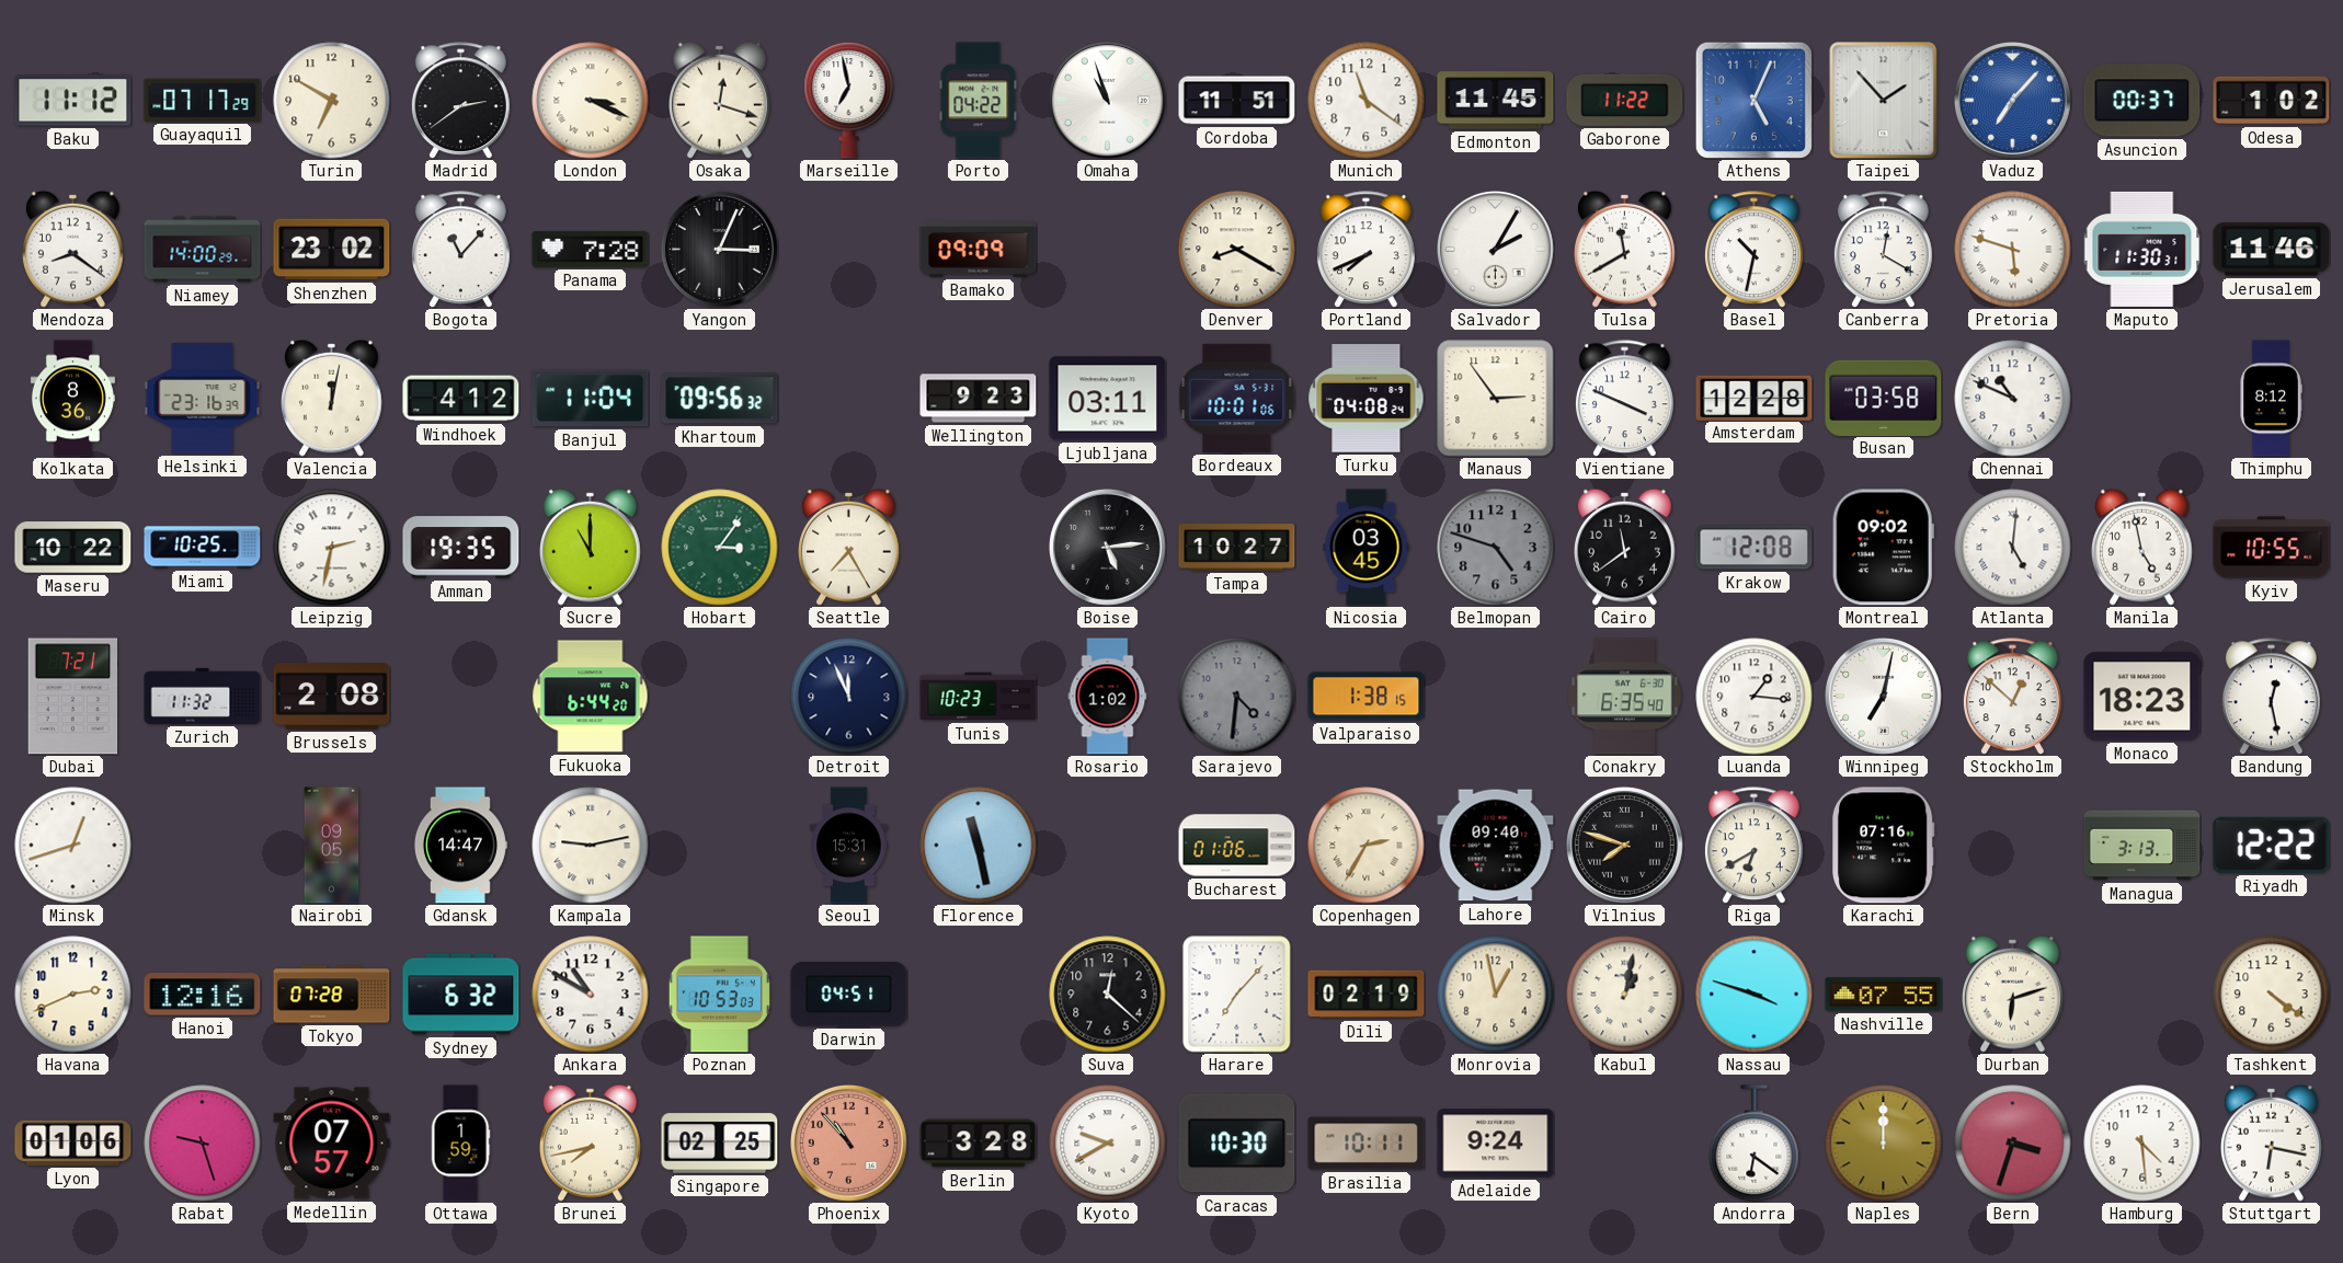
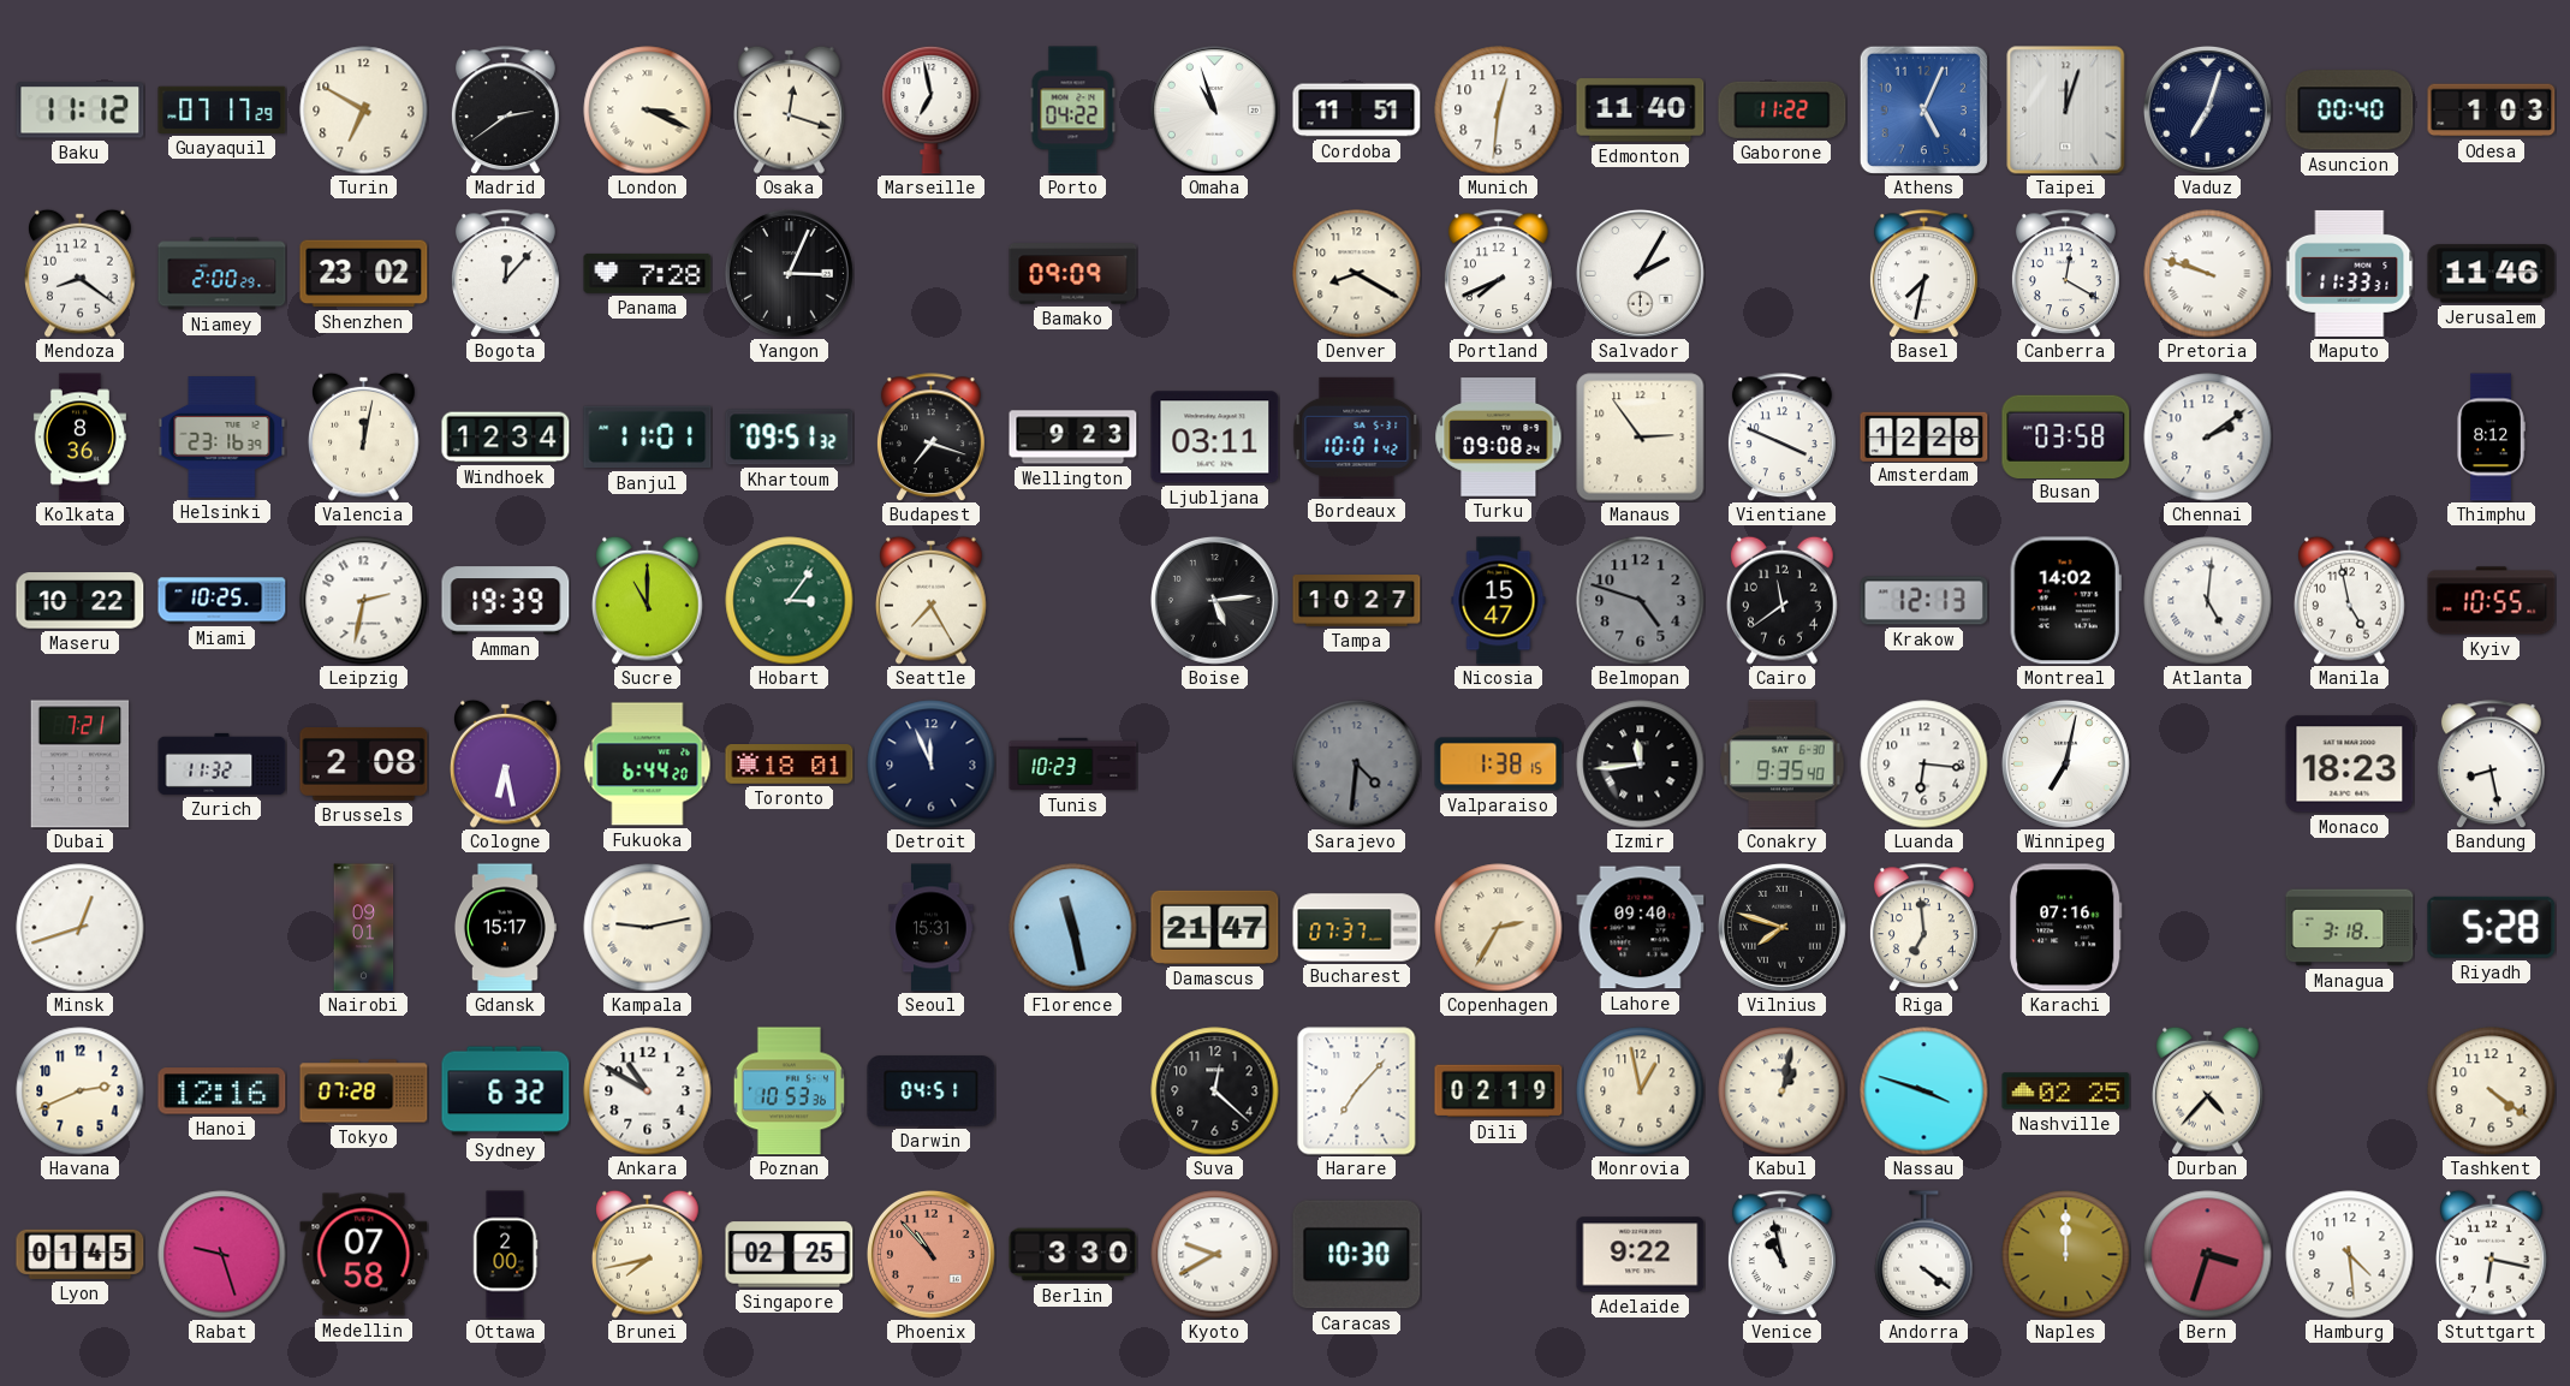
Munich: 11:21 -> 12:31
Edmonton: 11:45 -> 11:40
Taipei: 1:53 -> 12:03
Vaduz: 7:07 -> 7:03
Vaduz dial: blue -> navy
Asuncion: 00:37 -> 00:40
Odesa: 1:02 -> 1:03
Niamey: 14:00 -> 2:00
Bogota: 11:07 -> 12:07
Tulsa: 11:40 -> none
Basel: 10:32 -> 7:32
Pretoria: 5:48 -> 9:48
Maputo: 11:30 -> 11:33
Windhoek: 4:12 -> 12:34
Banjul: 11:04 -> 11:01
Khartoum: 09:56 -> 09:51
Budapest: none -> 7:18
Bordeaux: 10:01:06 -> 10:01:42
Turku: 04:08 -> 09:08
Chennai: 10:49 -> 2:09
Amman: 19:35 -> 19:39
Nicosia: 03:45 -> 15:47
Krakow: 12:08 -> 12:13
Montreal: 09:02 -> 14:02
Cologne: none -> 6:28
Toronto: none -> 18:01
Rosario: 1:02 -> none
Izmir: none -> 11:44
Conakry: 6:35 -> 9:35
Luanda: 1:16 -> 6:16
Stockholm: 12:52 -> none
Bandung: 12:28 -> 8:28
Nairobi: 09:05 -> 09:01
Gdansk: 14:47 -> 15:17
Damascus: none -> 21:47
Bucharest: 01:06 -> 07:37
Riga: 6:40 -> 6:59
Managua: 3:13 -> 3:18
Riyadh: 12:22 -> 5:28
Poznan: 10:53:03 -> 10:53:36
Nashville: 07:55 -> 02:25
Durban: 6:12 -> 4:37
Lyon: 01:06 -> 01:45
Medellin: 07:57 -> 07:58
Ottawa: 1:59 -> 2:00
Berlin: 3:28 -> 3:30
Brasilia: 10:11 -> none
Adelaide: 9:24 -> 9:22
Venice: none -> 10:58
Andorra: 6:21 -> 4:21
